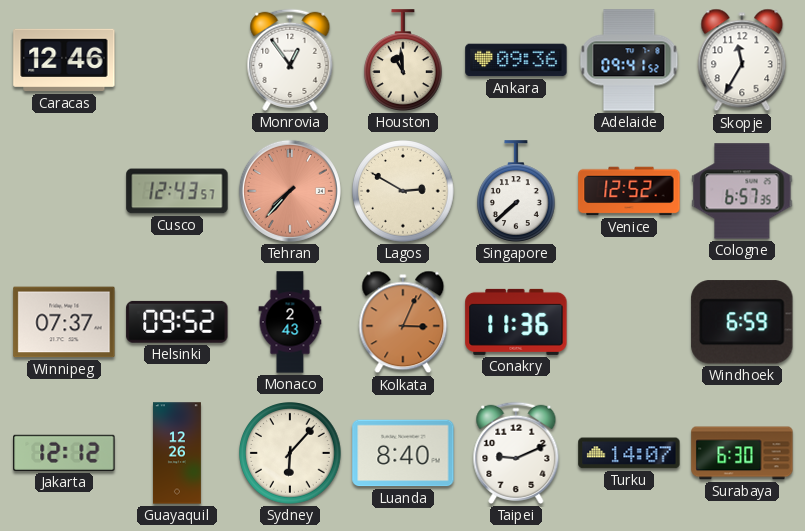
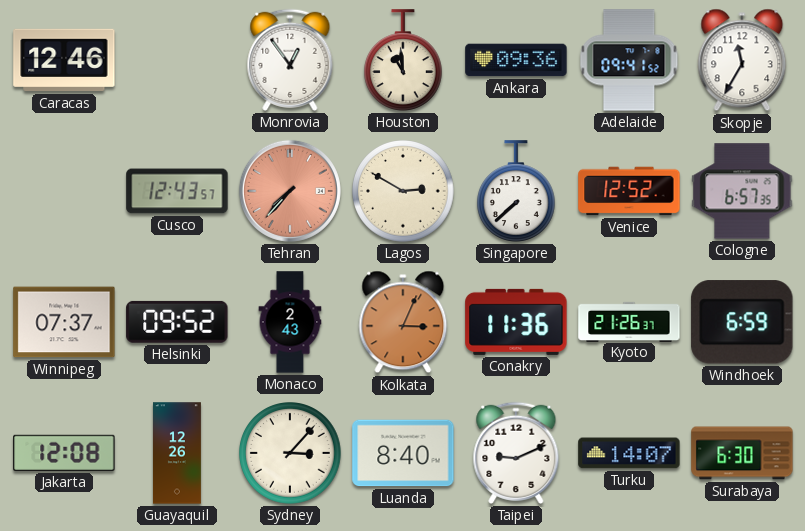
Kyoto: none -> 21:26
Jakarta: 12:12 -> 12:08
Sydney: 6:07 -> 3:07
